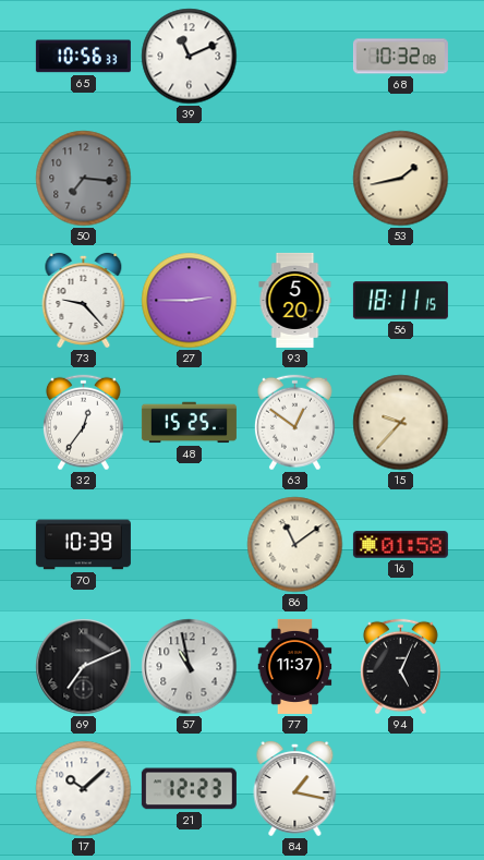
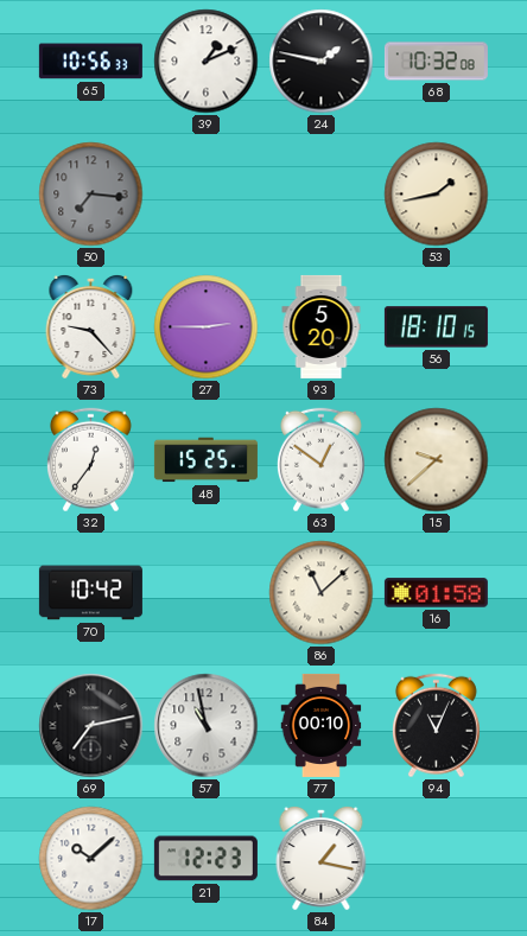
39: 11:11 -> 1:11
24: none -> 1:47
56: 18:11 -> 18:10
15: 9:37 -> 9:38
70: 10:39 -> 10:42
86: 11:09 -> 11:08
69: 7:11 -> 7:13
77: 11:37 -> 00:10
94: 5:04 -> 11:04
